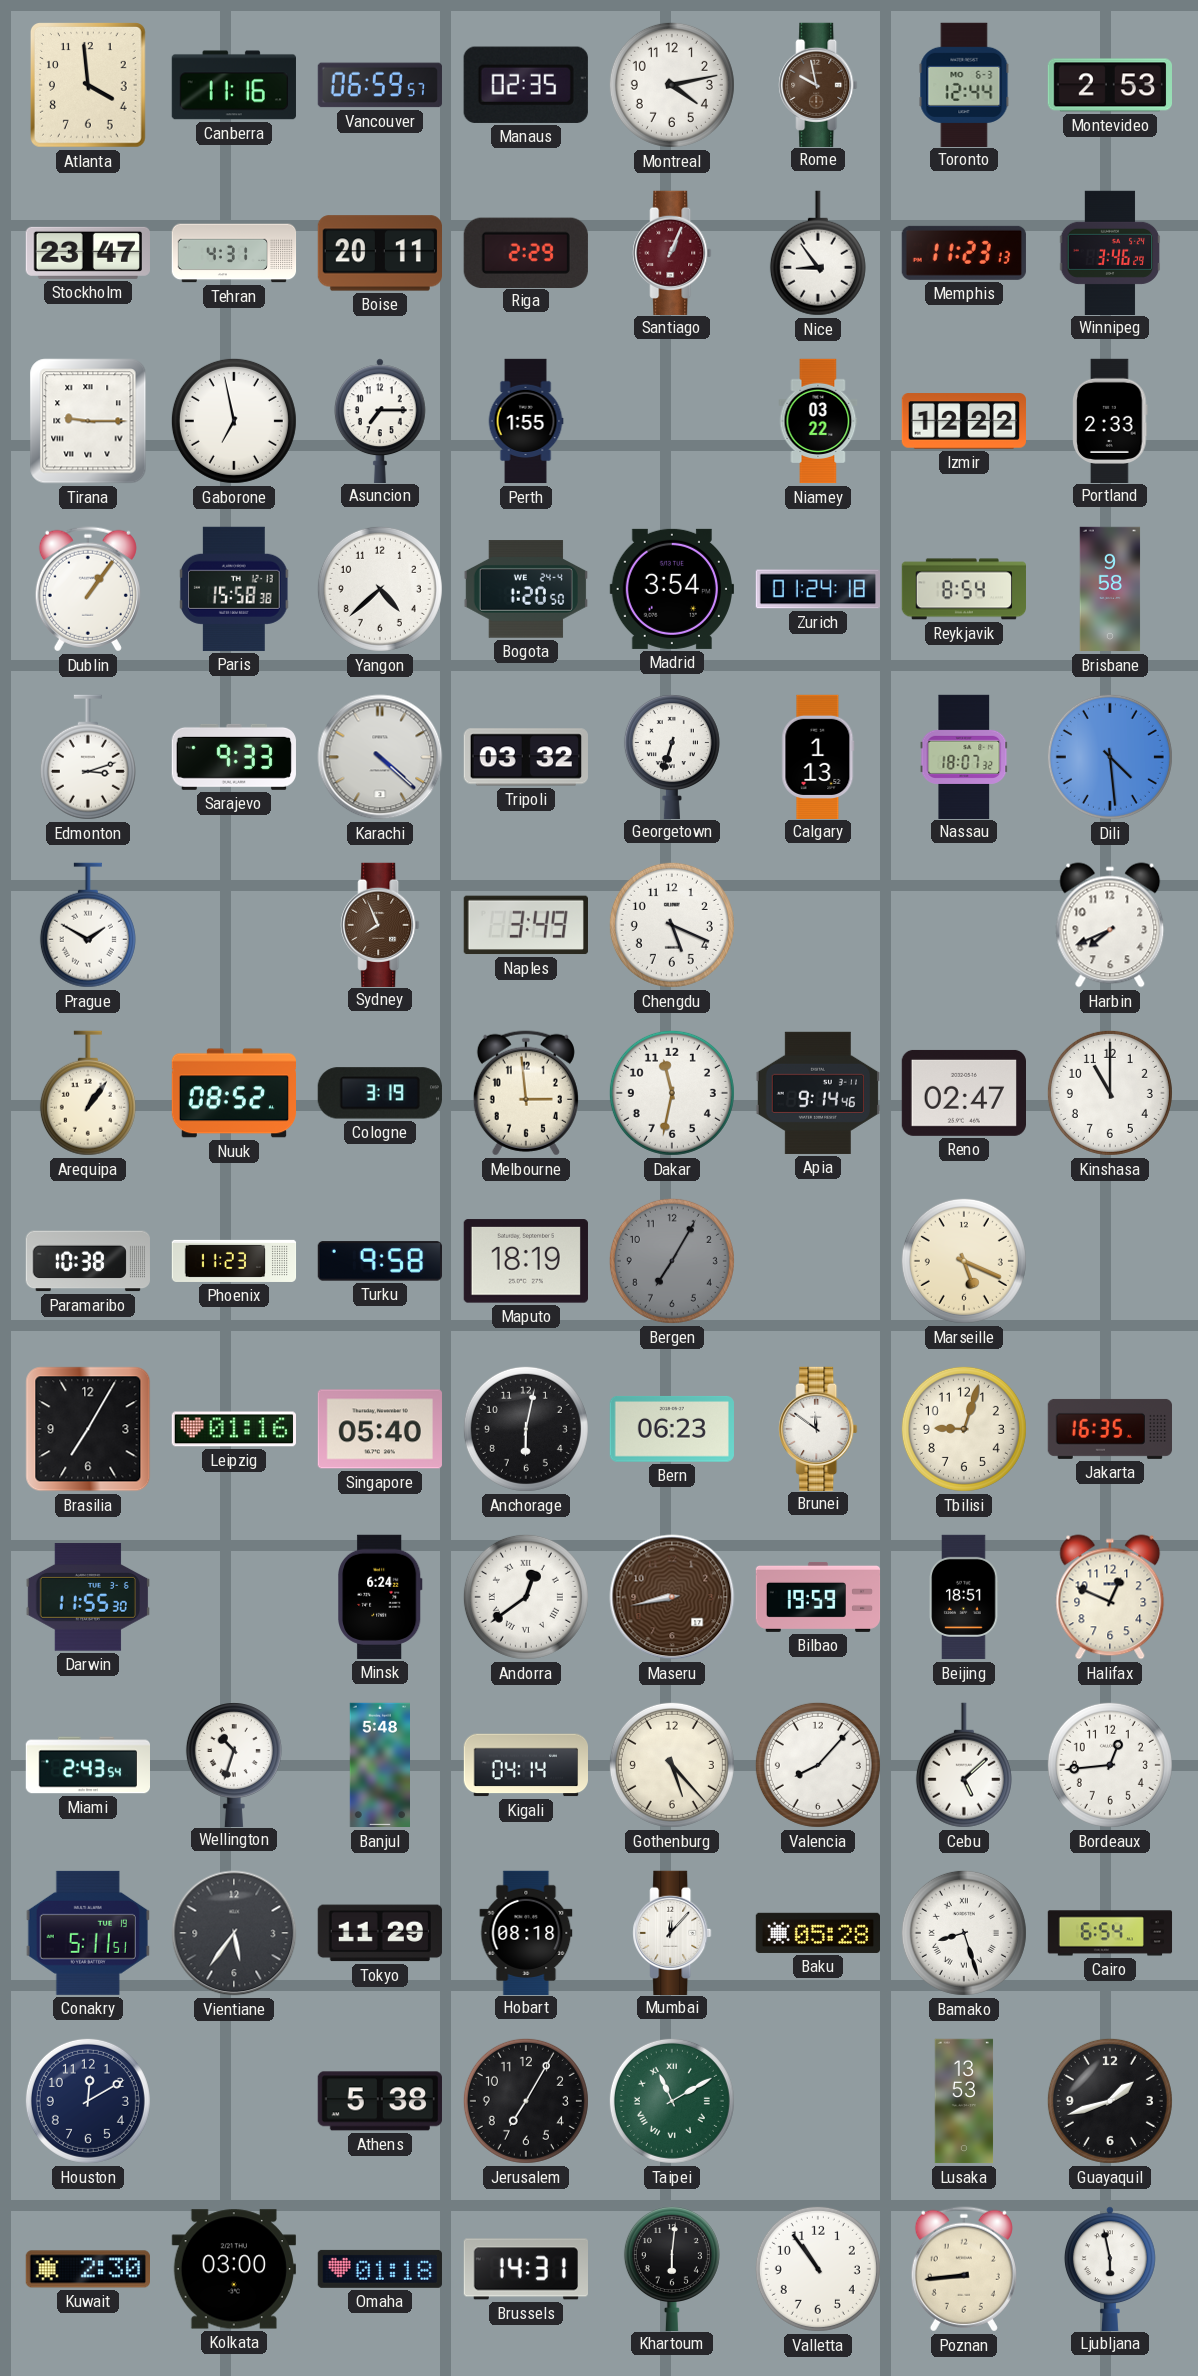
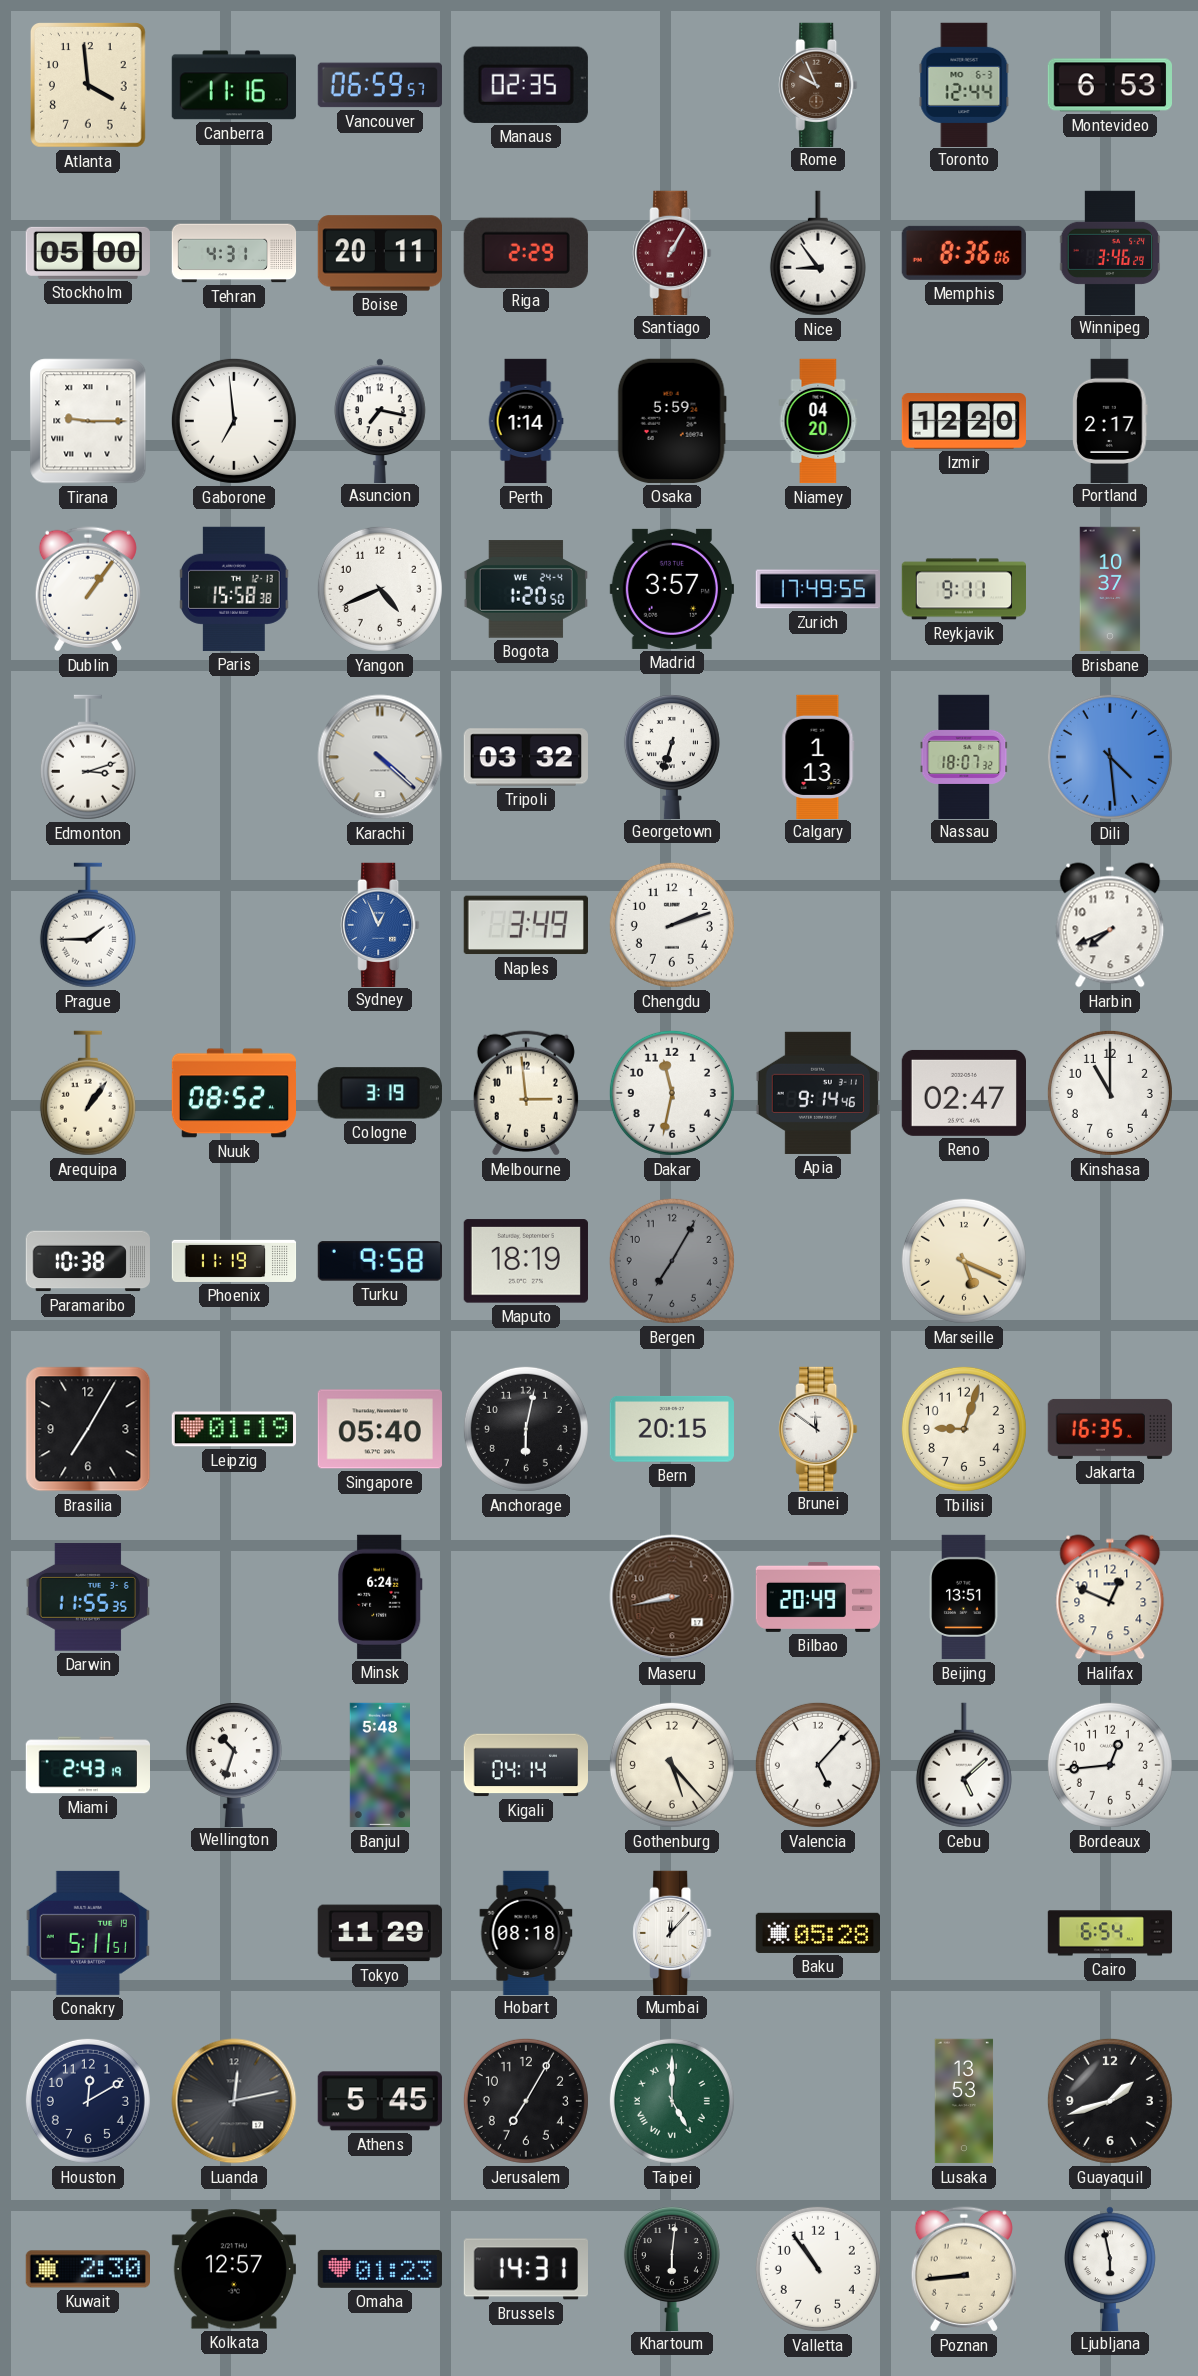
Montreal: 4:13 -> none
Rome: 9:58 -> 9:56
Montevideo: 2:53 -> 6:53
Stockholm: 23:47 -> 05:00
Santiago: 1:04 -> 1:05
Memphis: 11:23 -> 8:36
Gaborone: 6:58 -> 6:59
Asuncion: 7:15 -> 7:17
Perth: 1:55 -> 1:14
Osaka: none -> 5:59
Niamey: 03:22 -> 04:20
Izmir: 12:22 -> 12:20
Portland: 2:33 -> 2:17
Yangon: 4:38 -> 4:41
Madrid: 3:54 -> 3:57
Zurich: 01:24 -> 17:49
Reykjavik: 8:54 -> 9:11
Brisbane: 9:58 -> 10:37
Sarajevo: 9:33 -> none
Prague: 1:50 -> 1:45
Sydney: 7:56 -> 12:56
Sydney dial: brown -> blue
Chengdu: 5:19 -> 2:12
Phoenix: 11:23 -> 11:19
Leipzig: 01:16 -> 01:19
Bern: 06:23 -> 20:15
Darwin: 11:55:30 -> 11:55:35
Andorra: 12:39 -> none
Bilbao: 19:59 -> 20:49
Beijing: 18:51 -> 13:51
Miami: 2:43:54 -> 2:43:19
Valencia: 8:07 -> 5:07
Vientiane: 5:36 -> none
Bamako: 8:27 -> none
Luanda: none -> 12:13
Athens: 5:38 -> 5:45
Taipei: 11:10 -> 5:00
Kolkata: 03:00 -> 12:57
Omaha: 01:18 -> 01:23
